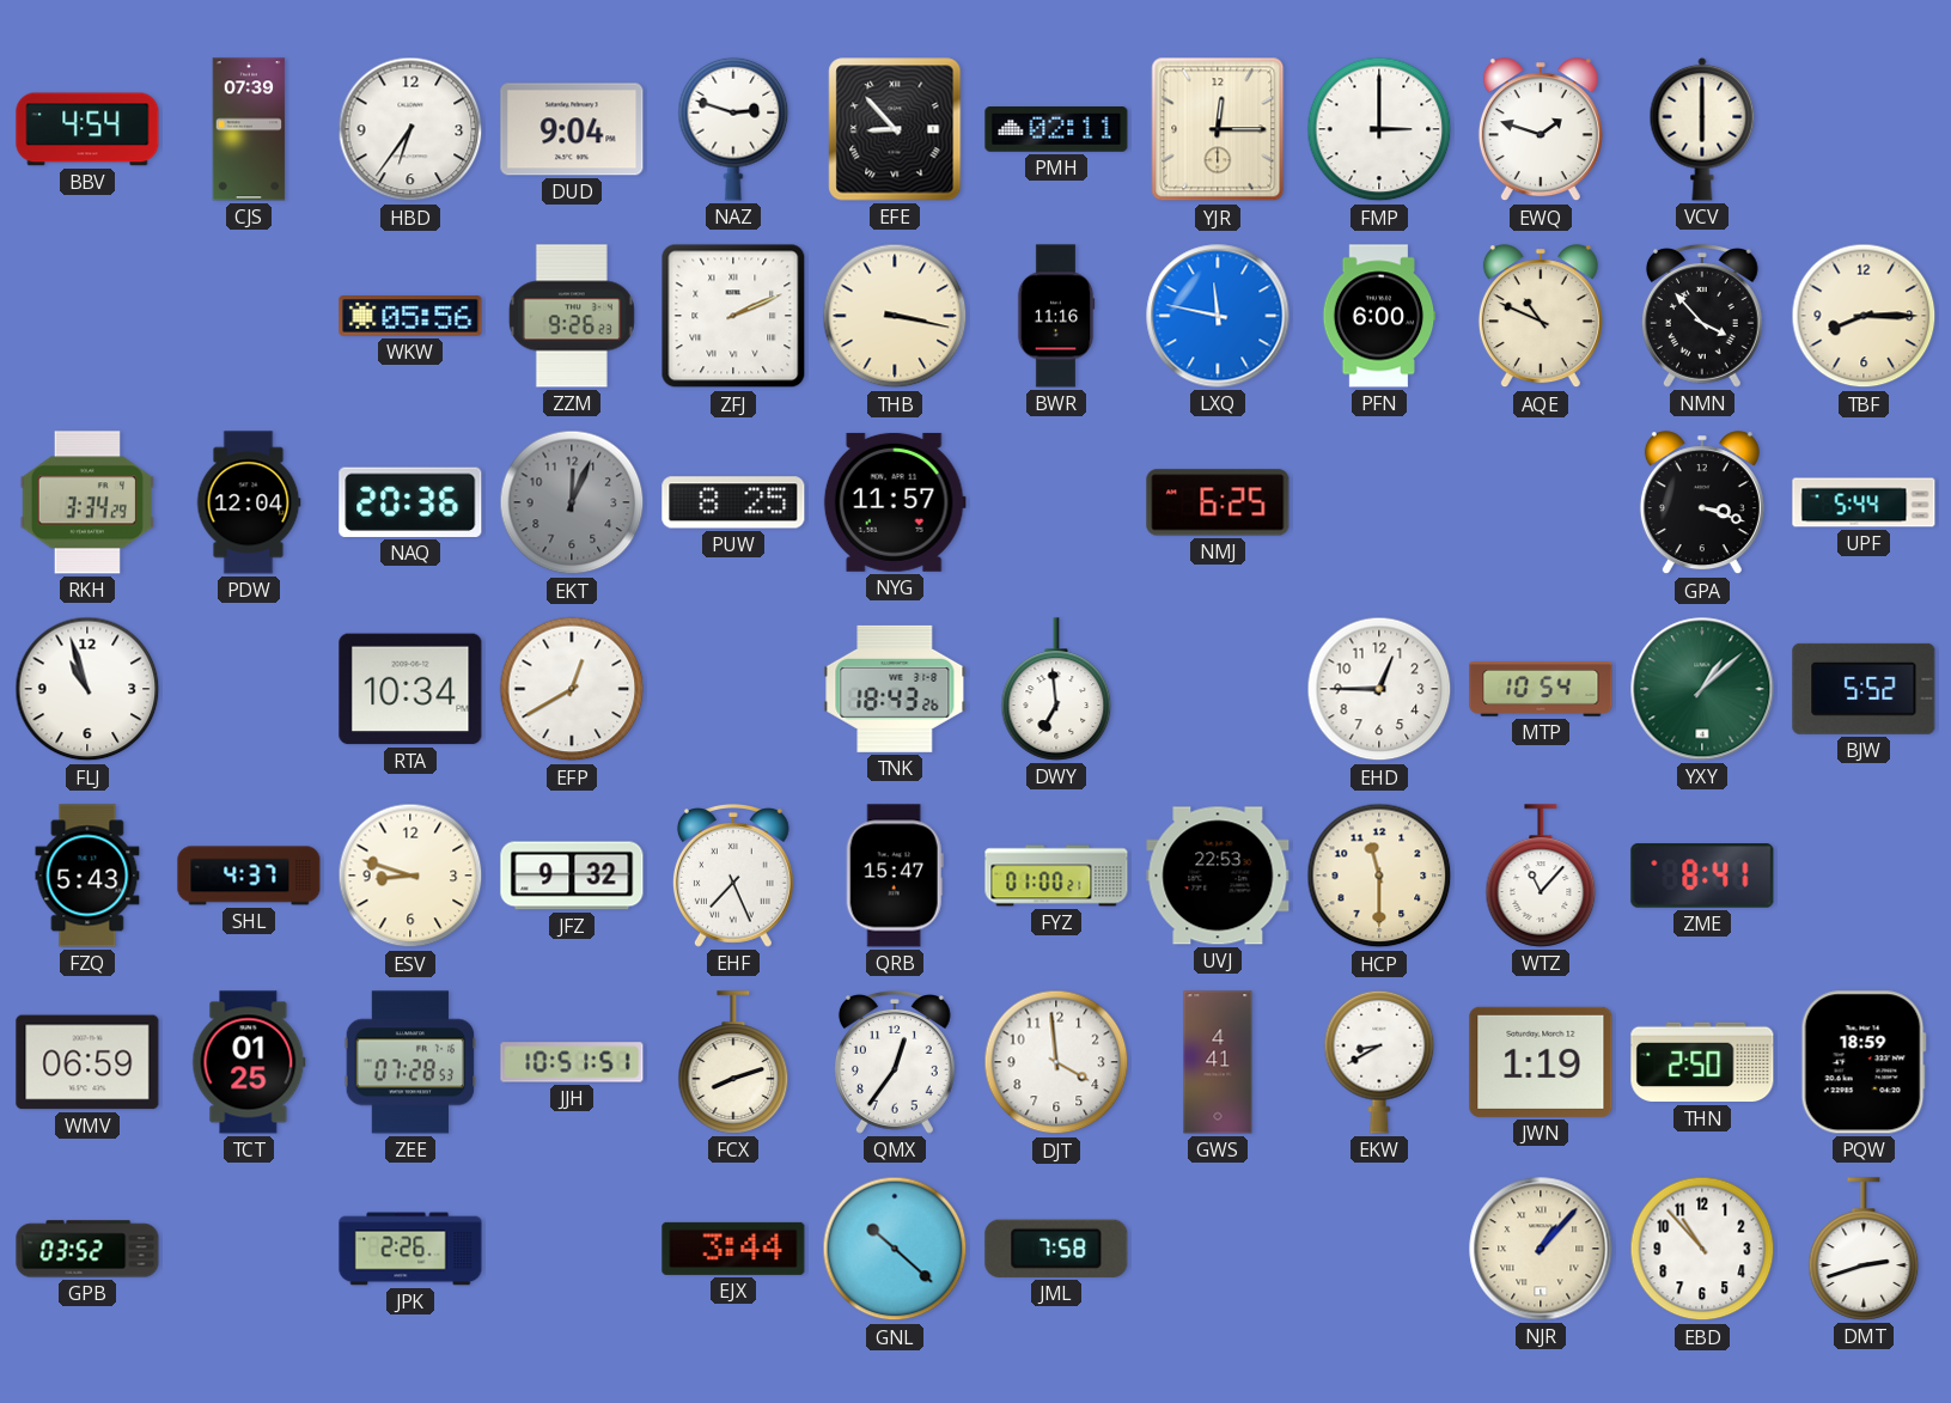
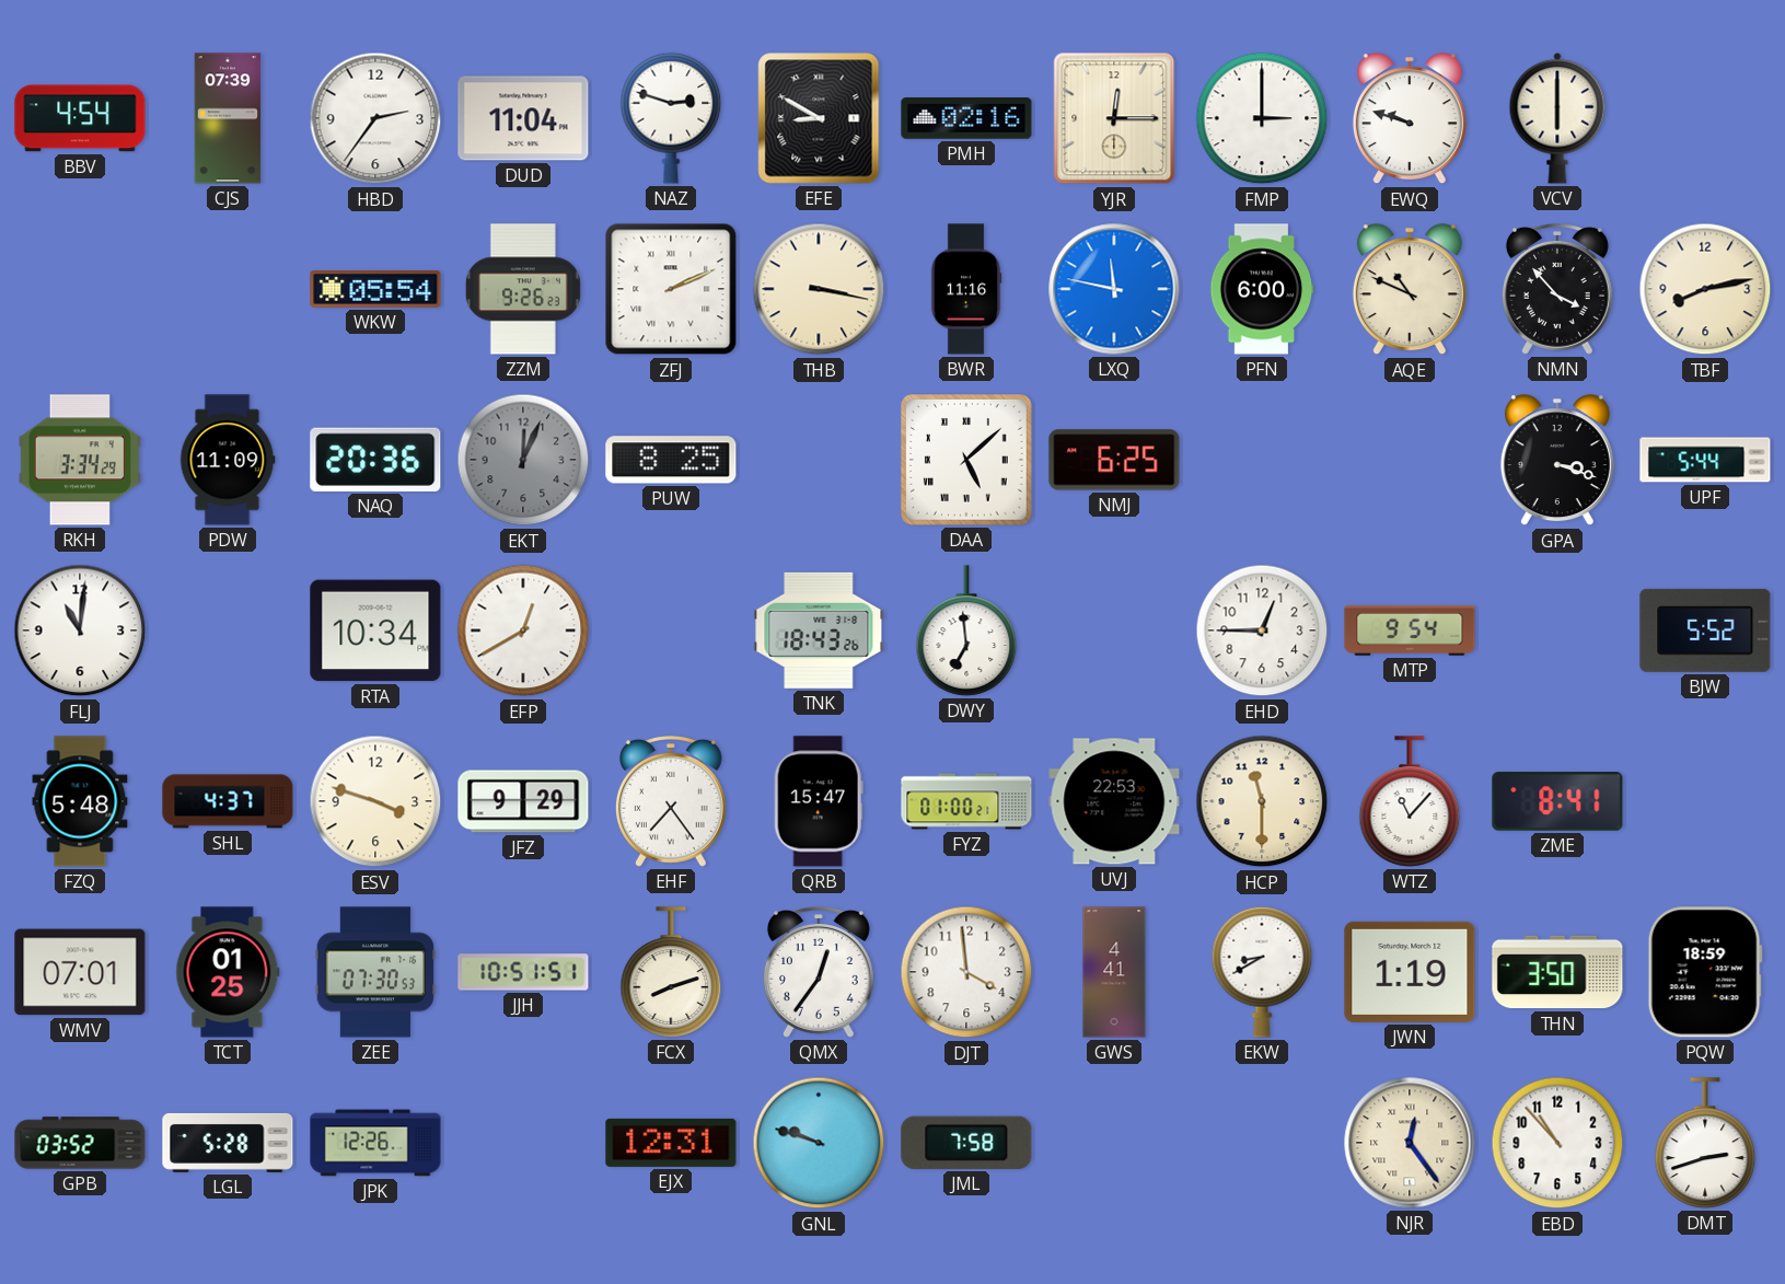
HBD: 6:36 -> 2:36
DUD: 9:04 -> 11:04
EFE: 8:53 -> 8:50
PMH: 02:11 -> 02:16
EWQ: 1:48 -> 9:48
WKW: 05:56 -> 05:54
TBF: 8:15 -> 8:13
PDW: 12:04 -> 11:09
NYG: 11:57 -> none
DAA: none -> 5:08
FLJ: 10:57 -> 11:01
MTP: 10:54 -> 9:54
YXY: 1:08 -> none
FZQ: 5:43 -> 5:48
ESV: 8:48 -> 3:48
JFZ: 9:32 -> 9:29
EHF: 7:26 -> 7:24
WMV: 06:59 -> 07:01
ZEE: 07:28 -> 07:30
THN: 2:50 -> 3:50
LGL: none -> 5:28
JPK: 2:26 -> 12:26
EJX: 3:44 -> 12:31
GNL: 10:22 -> 9:48
NJR: 1:07 -> 12:24
